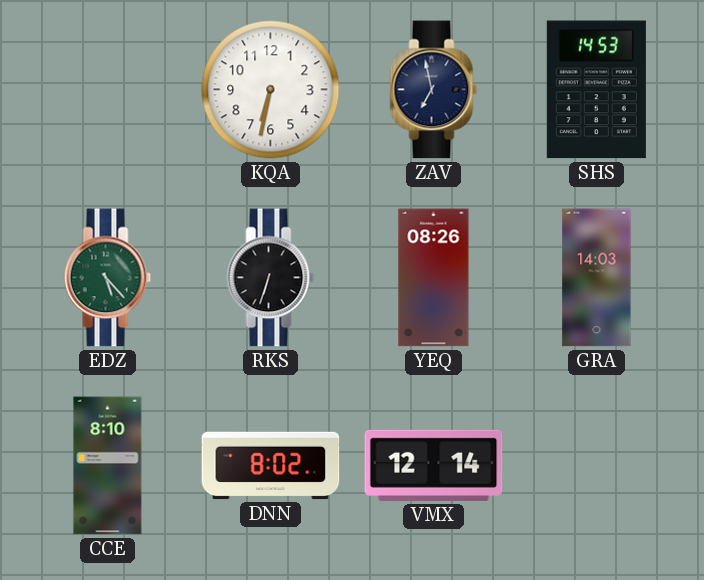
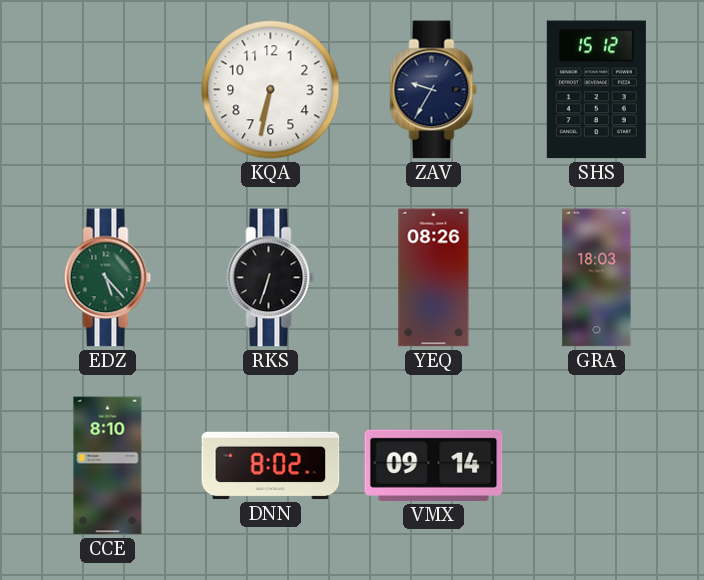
ZAV: 6:58 -> 9:35
SHS: 14:53 -> 15:12
GRA: 14:03 -> 18:03
VMX: 12:14 -> 09:14
